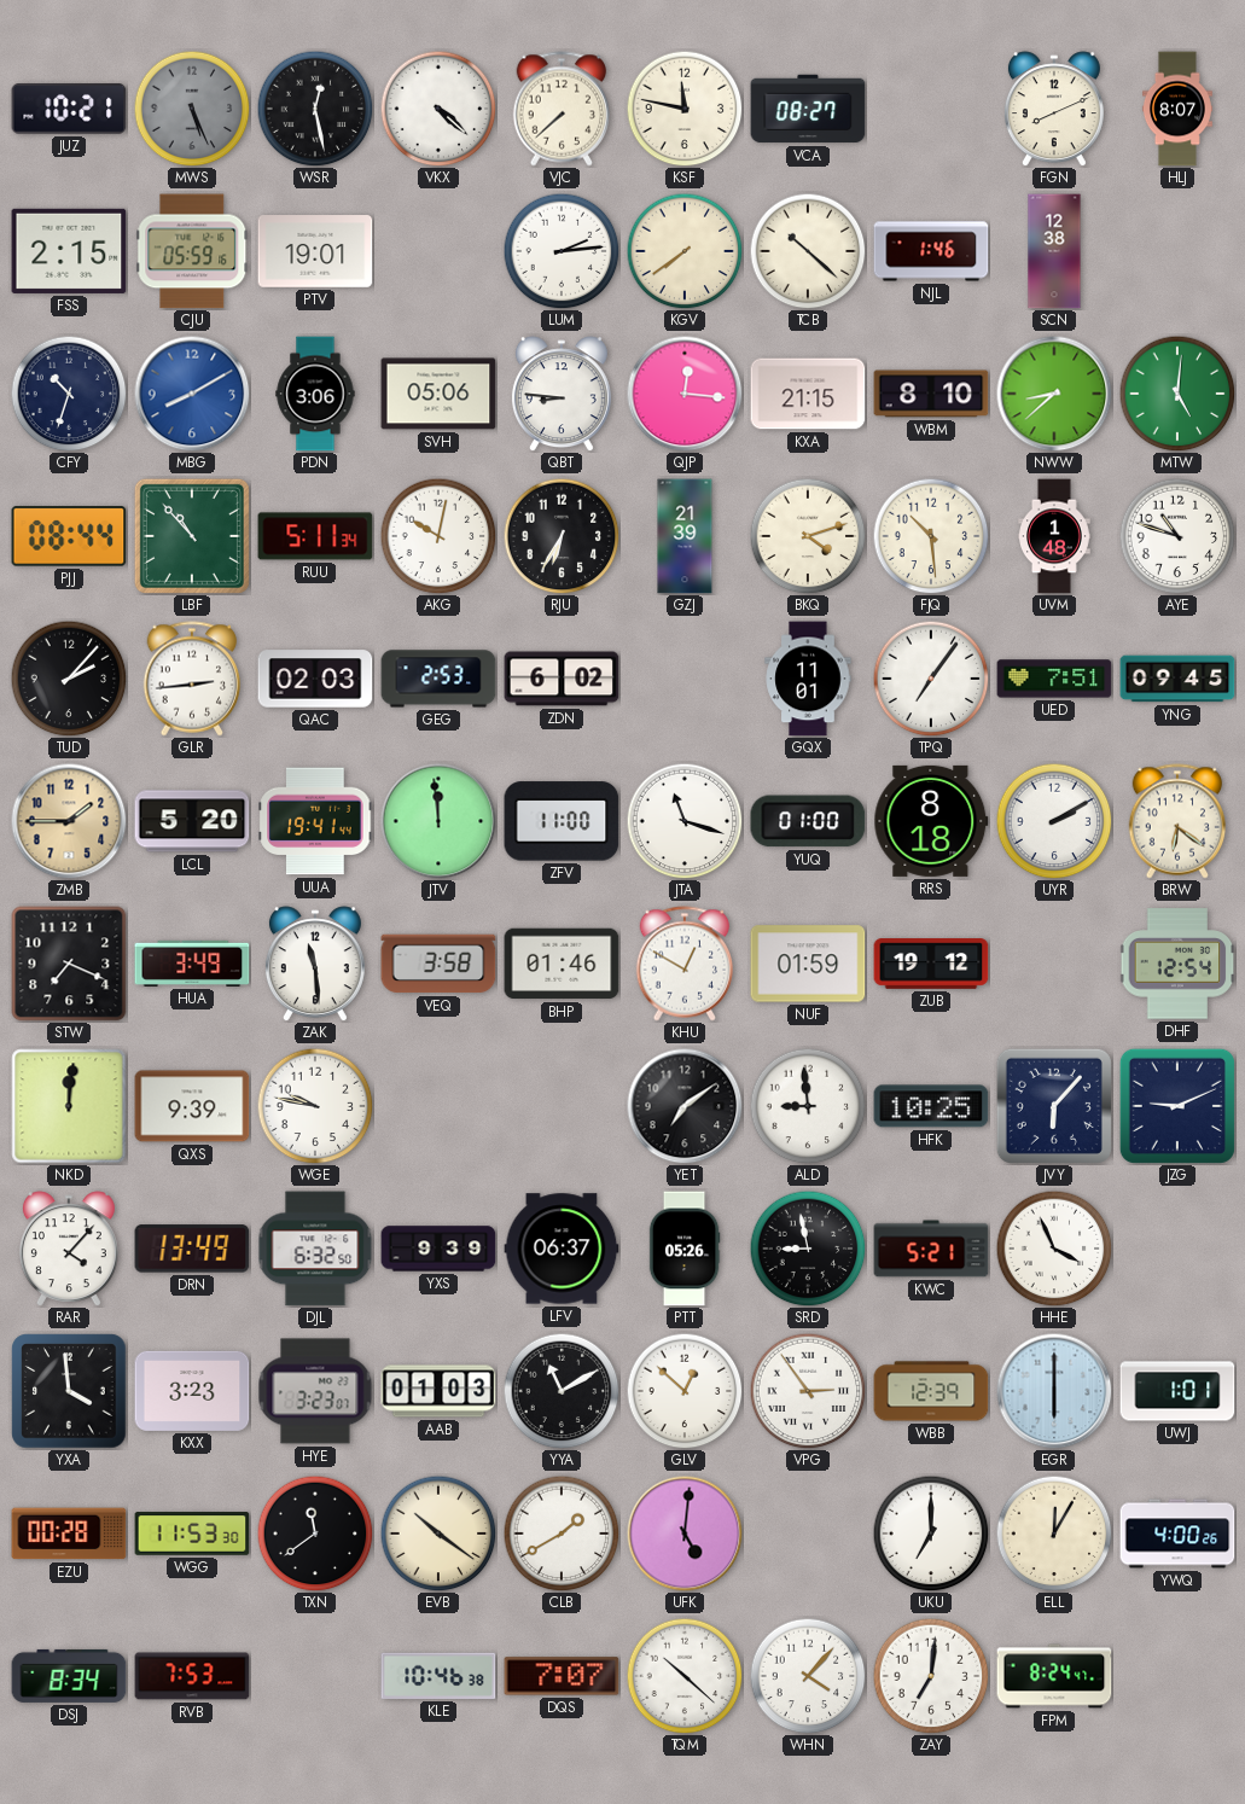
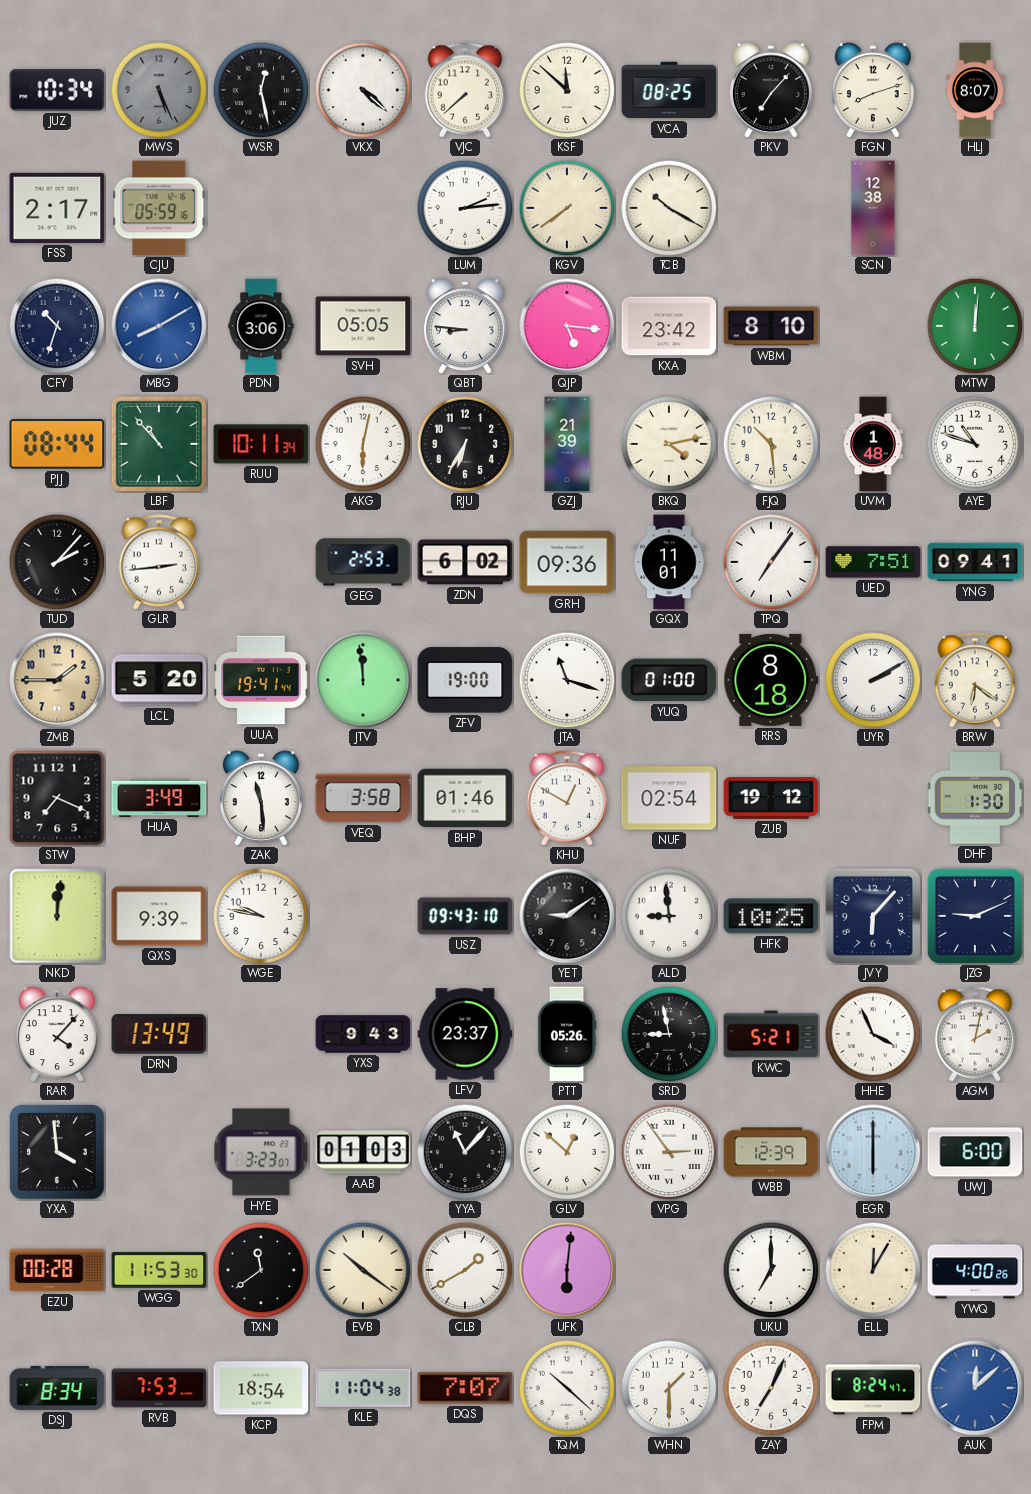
JUZ: 10:21 -> 10:34
KSF: 11:47 -> 11:52
VCA: 08:27 -> 08:25
PKV: none -> 7:07
FGN: 8:11 -> 8:12
FSS: 2:15 -> 2:17
PTV: 19:01 -> none
TCB: 10:22 -> 10:20
NJL: 1:46 -> none
SVH: 05:06 -> 05:05
QJP: 12:16 -> 5:16
KXA: 21:15 -> 23:42
NWW: 8:38 -> none
MTW: 5:01 -> 12:01
RUU: 5:11 -> 10:11
AKG: 10:02 -> 6:02
BKQ: 4:12 -> 4:13
QAC: 02:03 -> none
GRH: none -> 09:36
YNG: 09:45 -> 09:41
ZFV: 11:00 -> 19:00
NUF: 01:59 -> 02:54
DHF: 12:54 -> 1:30
USZ: none -> 09:43
YET: 7:09 -> 9:09
DJL: 6:32 -> none
YXS: 9:39 -> 9:43
LFV: 06:37 -> 23:37
AGM: none -> 2:02
KXX: 3:23 -> none
YYA: 11:10 -> 11:07
UWJ: 1:01 -> 6:00
UFK: 5:01 -> 6:01
KCP: none -> 18:54
KLE: 10:46 -> 11:04
WHN: 4:07 -> 1:30
ZAY: 7:01 -> 7:04
AUK: none -> 12:08
